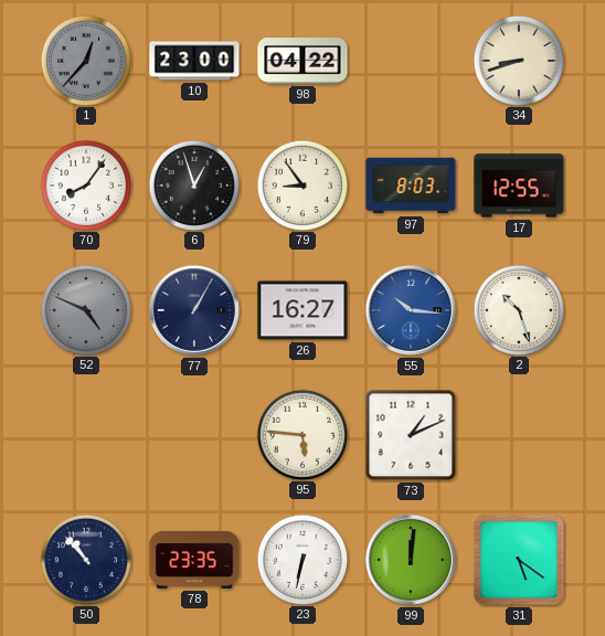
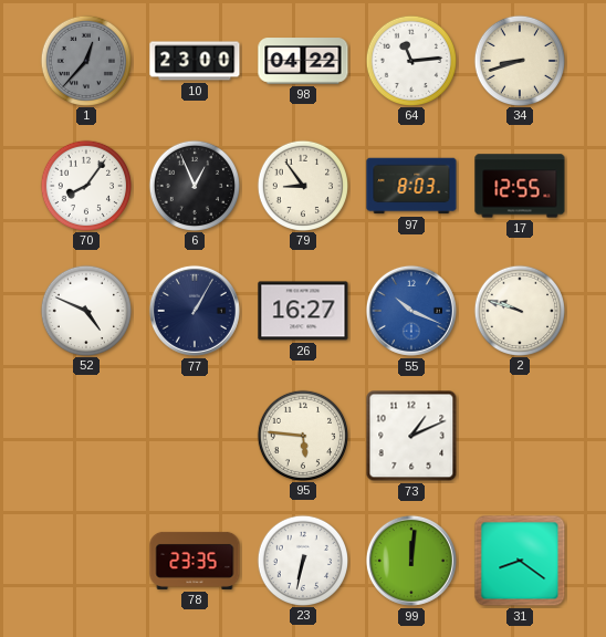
64: none -> 11:14
6: 12:57 -> 12:56
52 dial: grey -> white
55: 10:16 -> 10:19
2: 10:27 -> 9:48
50: 10:53 -> none
31: 5:21 -> 8:21
